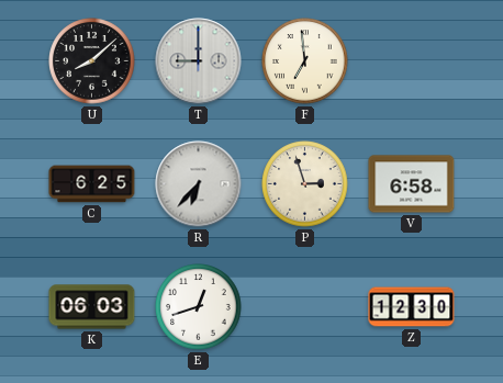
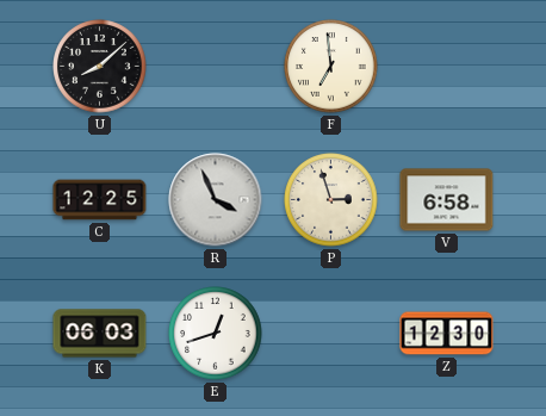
T: 9:00 -> none
C: 6:25 -> 12:25
R: 6:37 -> 3:56
